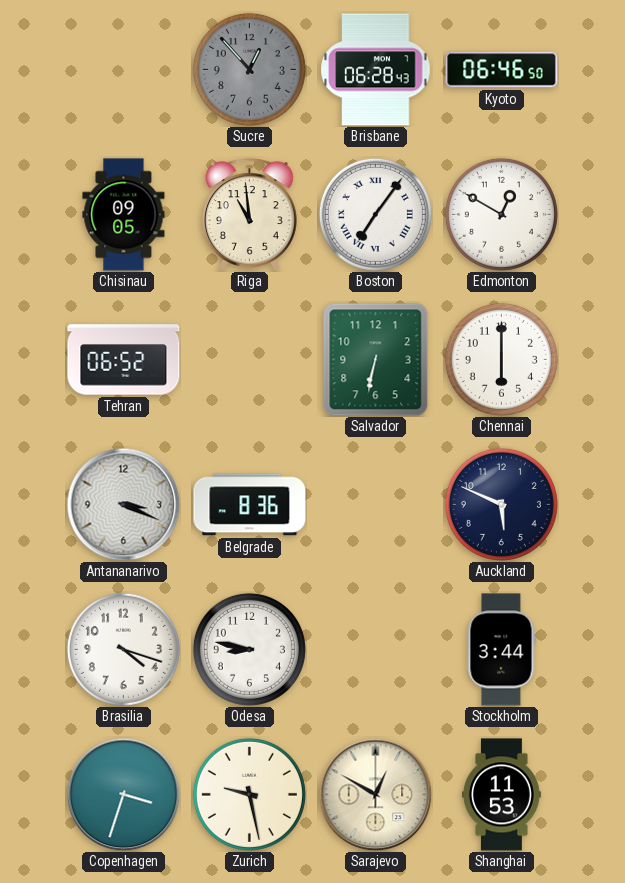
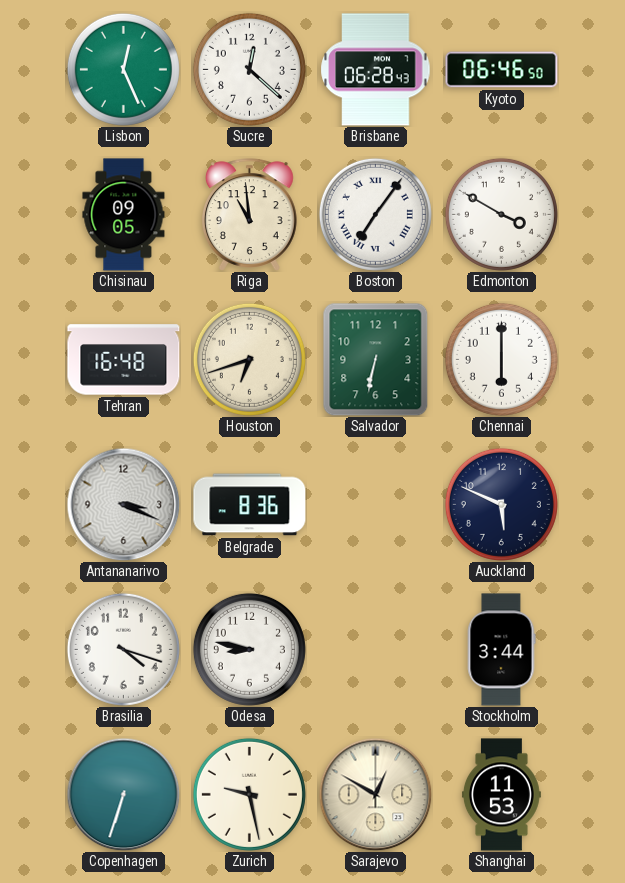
Lisbon: none -> 12:26
Sucre: 12:53 -> 12:22
Sucre dial: grey -> white
Edmonton: 12:50 -> 3:50
Tehran: 06:52 -> 16:48
Houston: none -> 6:42
Copenhagen: 3:33 -> 6:33
